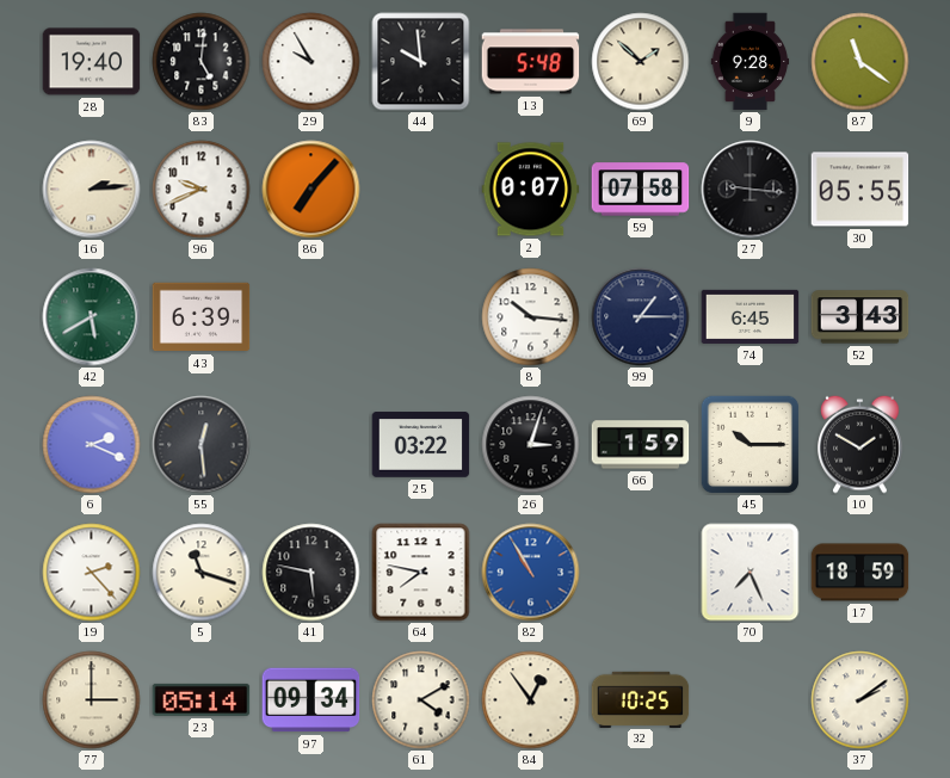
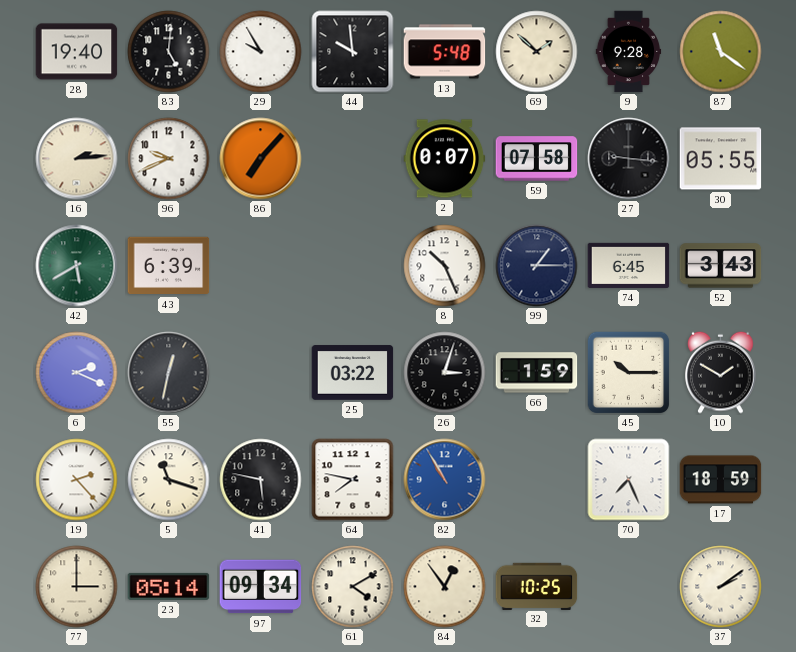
8: 10:16 -> 10:26
55: 12:29 -> 12:32
